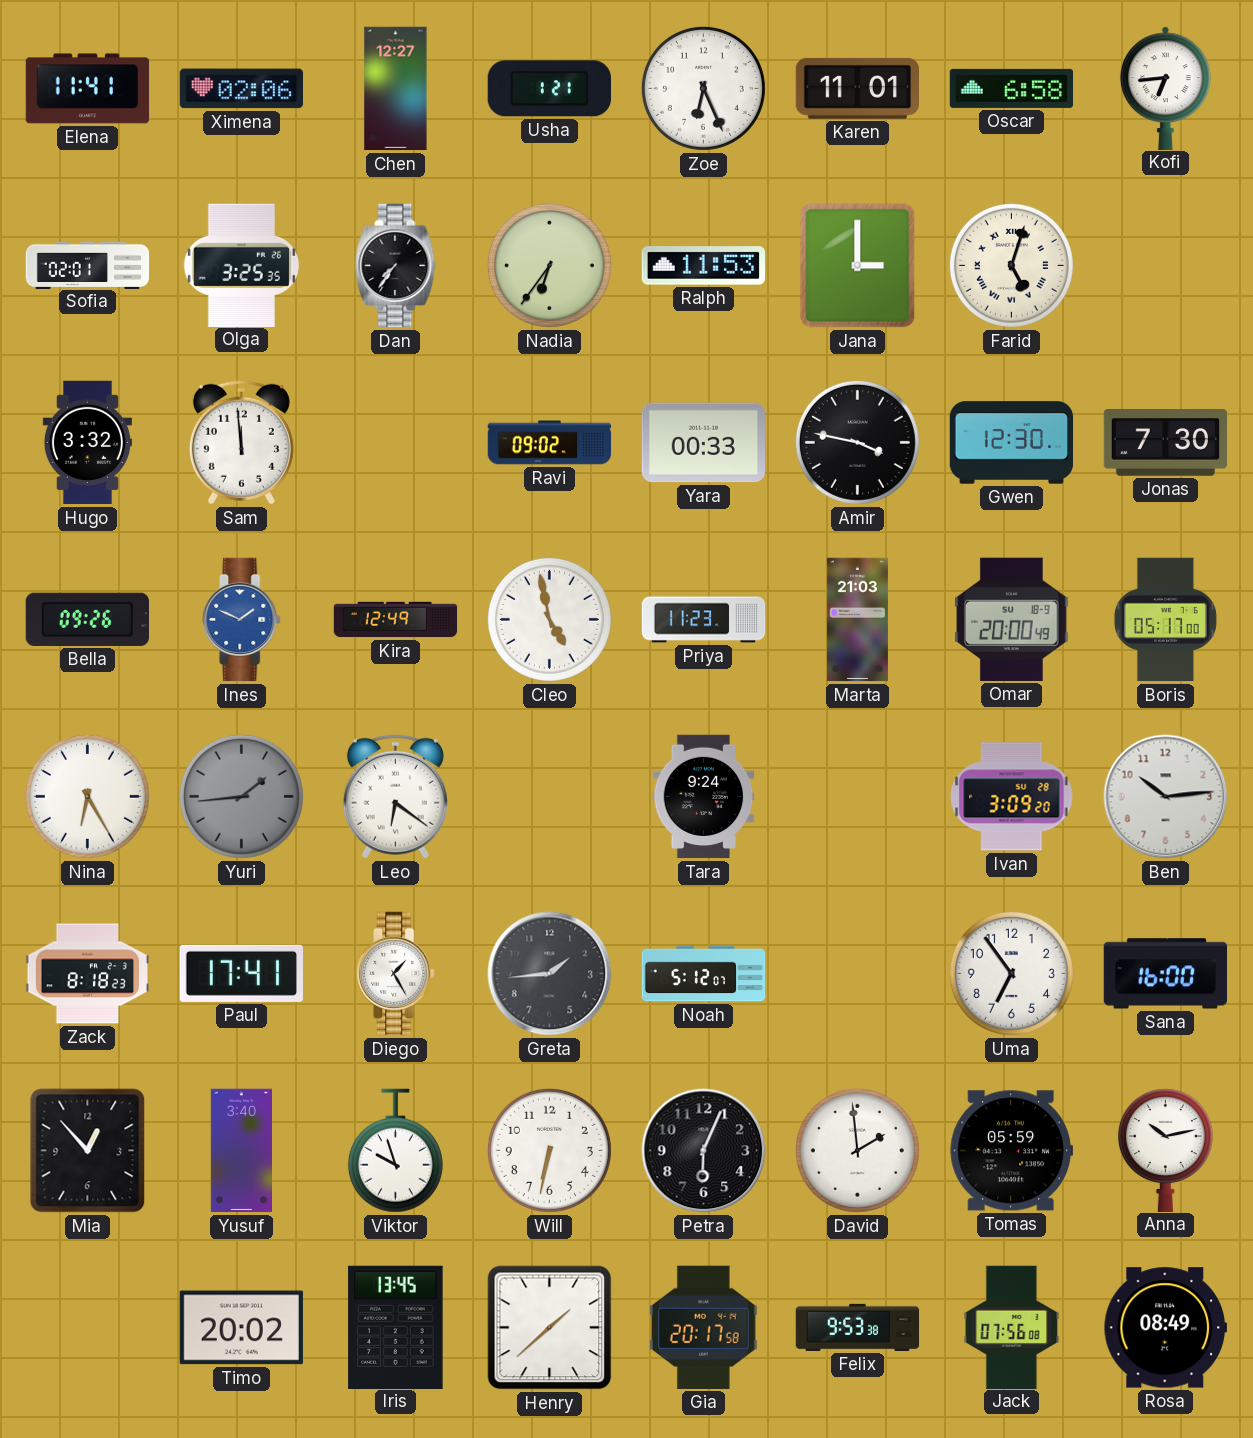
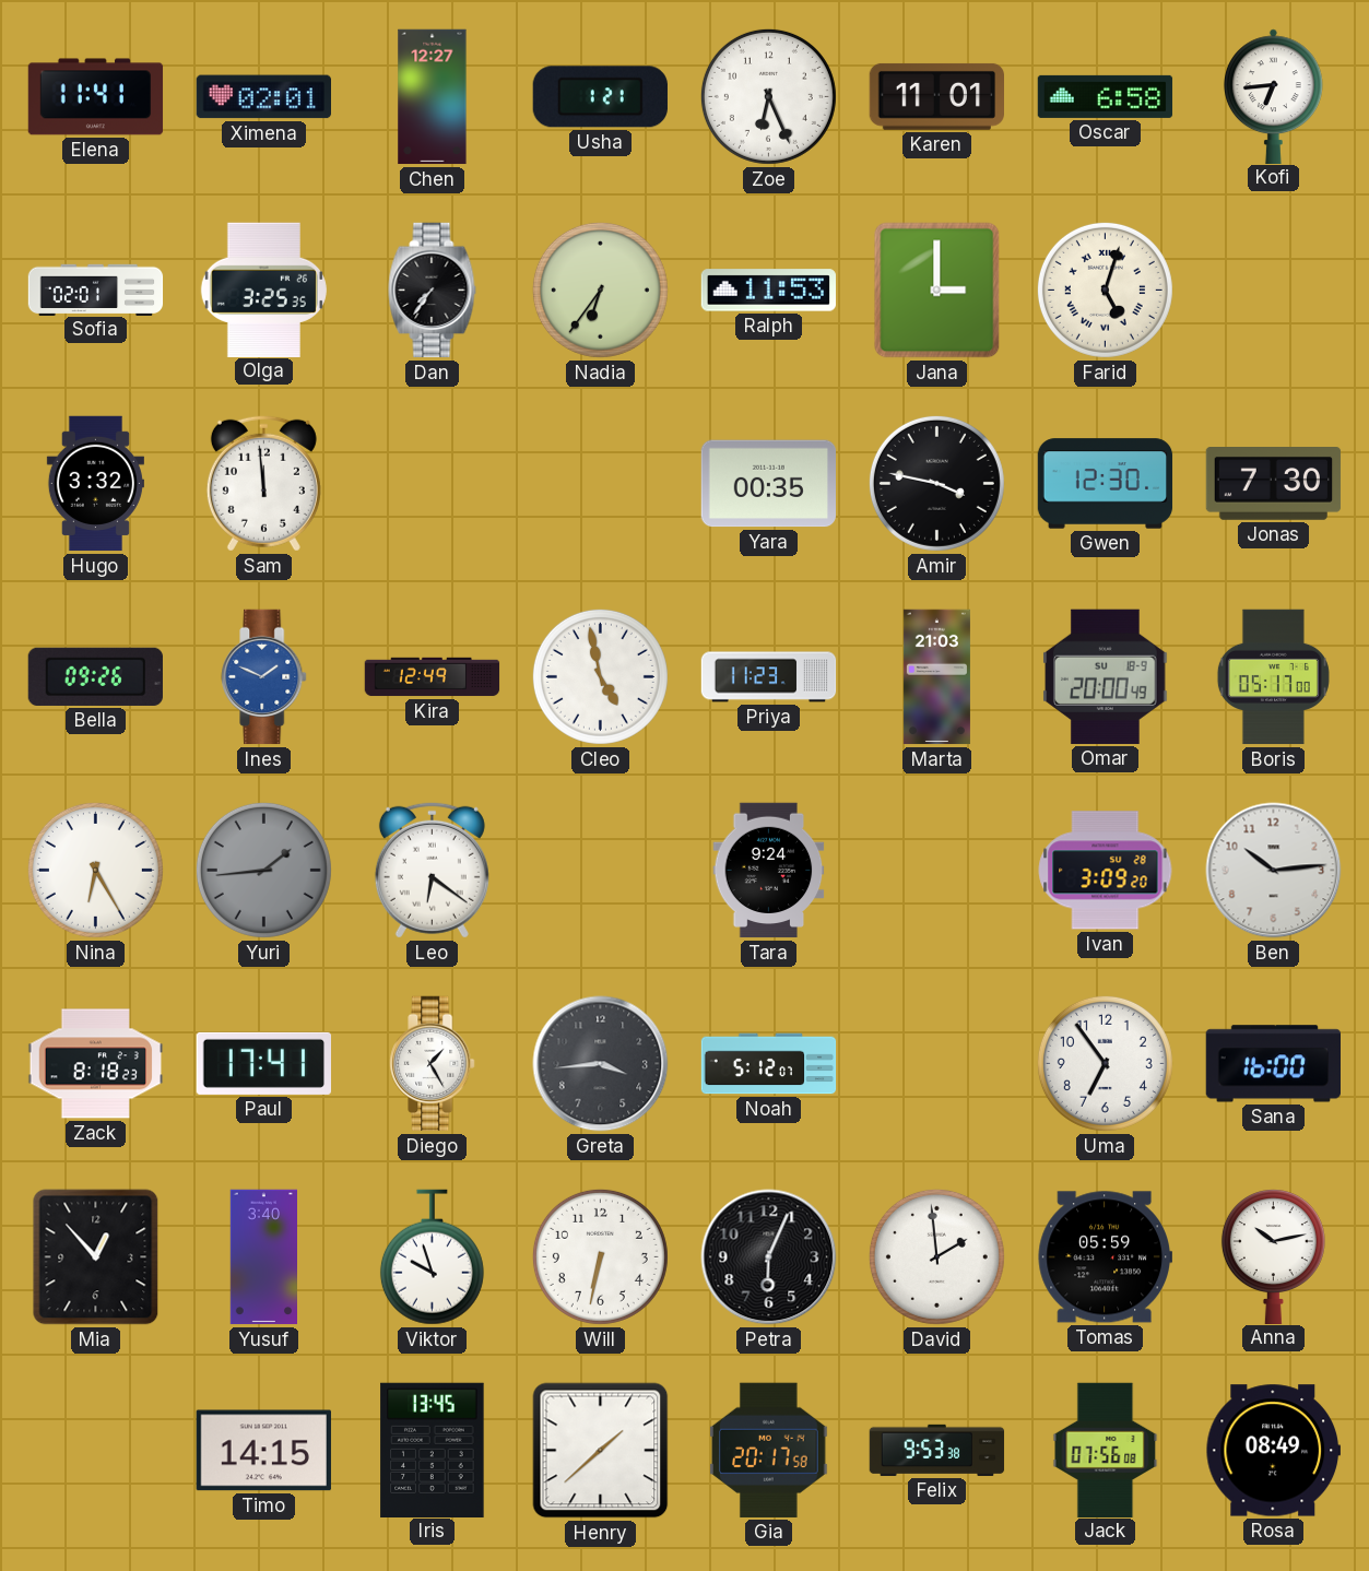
Ximena: 02:06 -> 02:01
Ravi: 09:02 -> none
Yara: 00:33 -> 00:35
Greta: 1:44 -> 3:44
Timo: 20:02 -> 14:15
